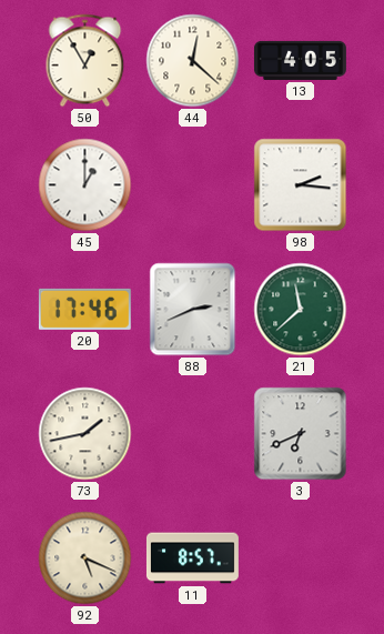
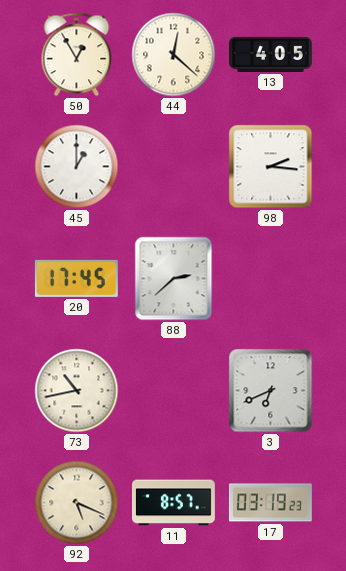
20: 17:46 -> 17:45
88: 2:41 -> 2:38
21: 11:38 -> none
73: 1:43 -> 10:43
17: none -> 03:19
